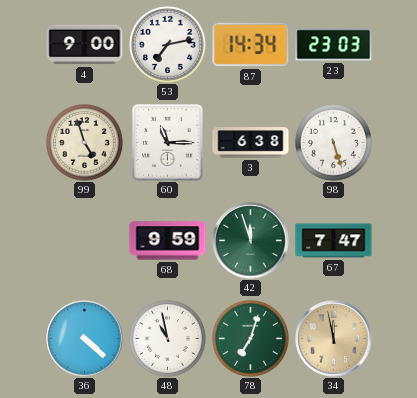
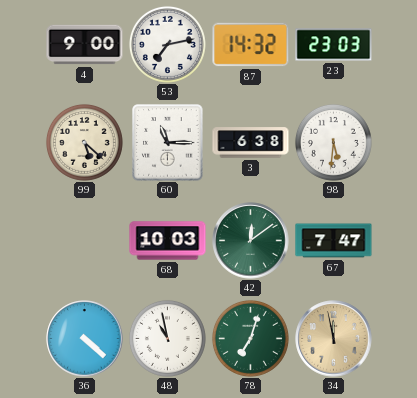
87: 14:34 -> 14:32
99: 4:57 -> 5:22
98: 5:27 -> 5:31
68: 9:59 -> 10:03
42: 11:57 -> 12:09
